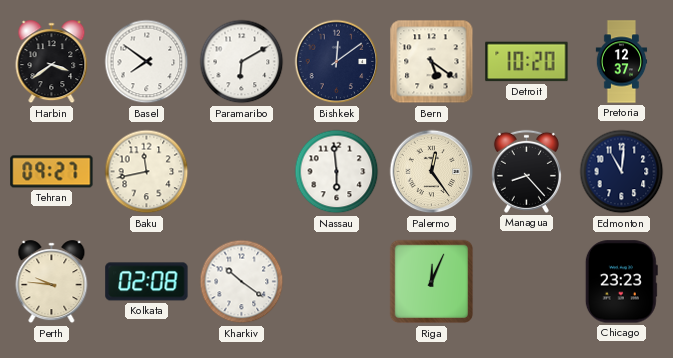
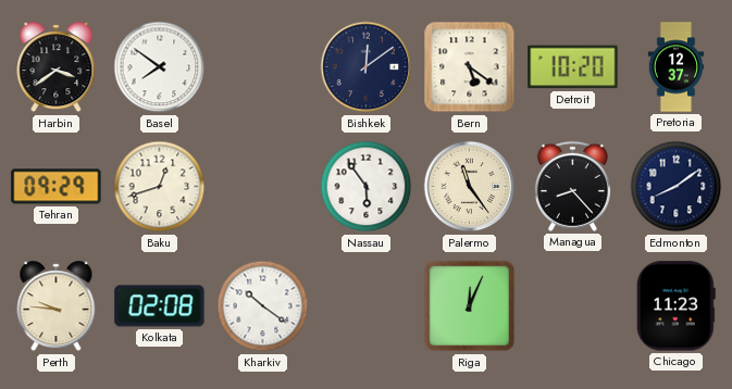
Paramaribo: 6:10 -> none
Tehran: 09:27 -> 09:29
Baku: 11:43 -> 12:42
Nassau: 5:59 -> 5:54
Palermo: 12:24 -> 11:24
Edmonton: 11:01 -> 8:09
Chicago: 23:23 -> 11:23
